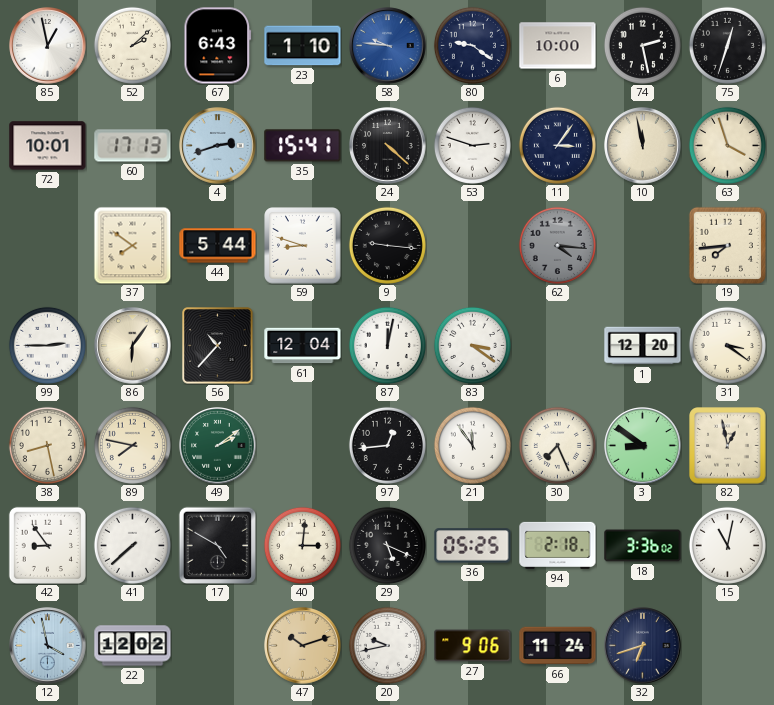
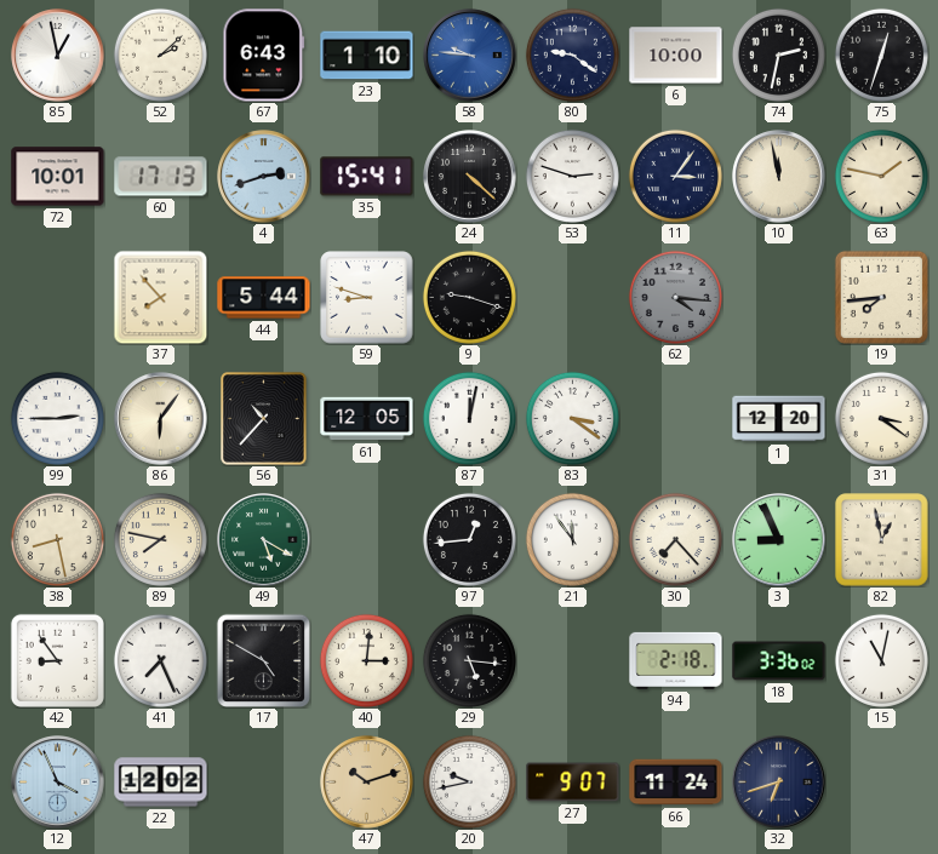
74: 2:28 -> 2:32
63: 3:57 -> 1:47
37: 7:51 -> 7:53
9: 9:16 -> 9:18
61: 12:04 -> 12:05
49: 2:09 -> 5:20
30: 7:26 -> 7:23
3: 8:51 -> 8:56
41: 7:38 -> 7:26
29: 5:19 -> 5:16
36: 05:25 -> none
12: 3:58 -> 3:56
27: 9:06 -> 9:07
